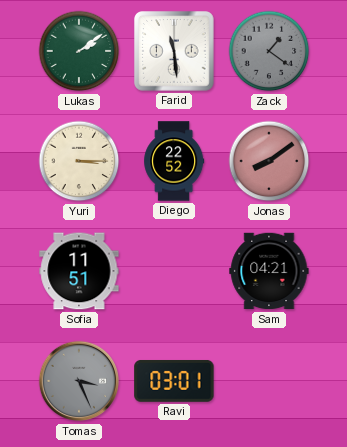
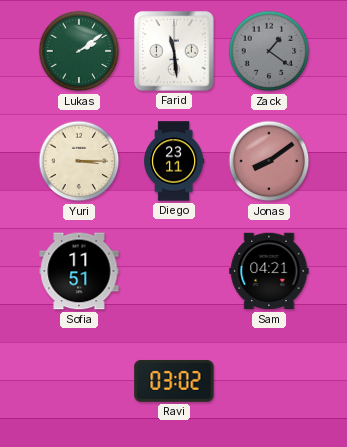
Diego: 22:52 -> 23:11
Tomas: 3:26 -> none
Ravi: 03:01 -> 03:02
